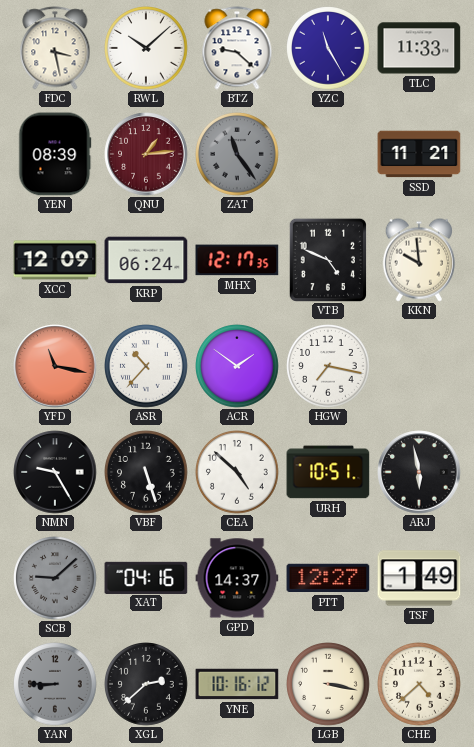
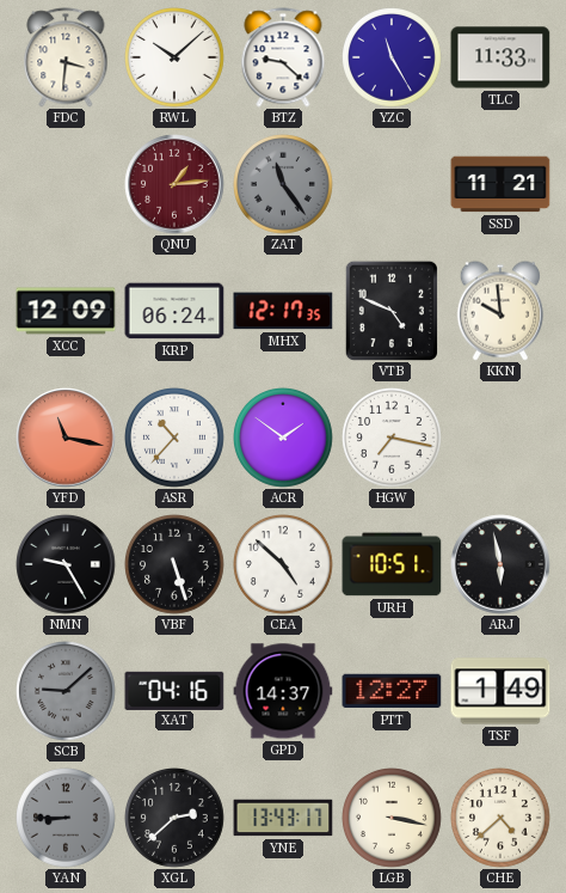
FDC: 3:28 -> 3:31
YEN: 08:39 -> none
YNE: 10:16 -> 13:43
